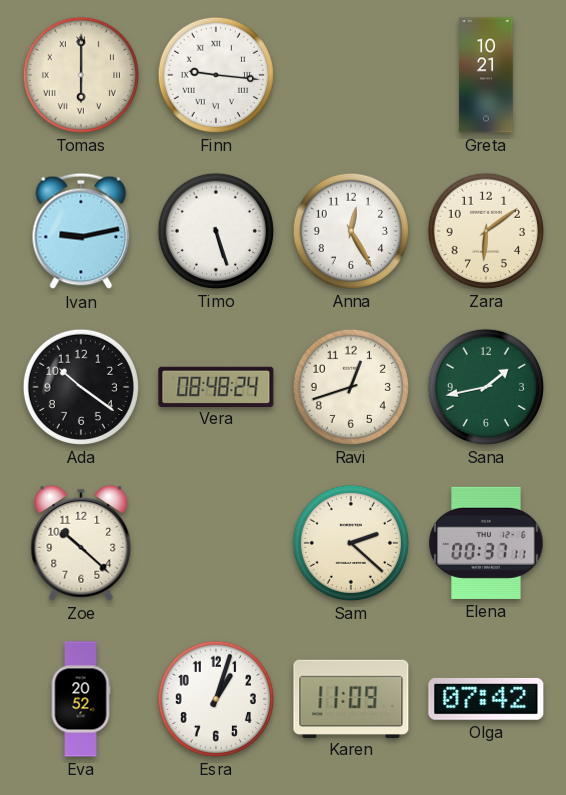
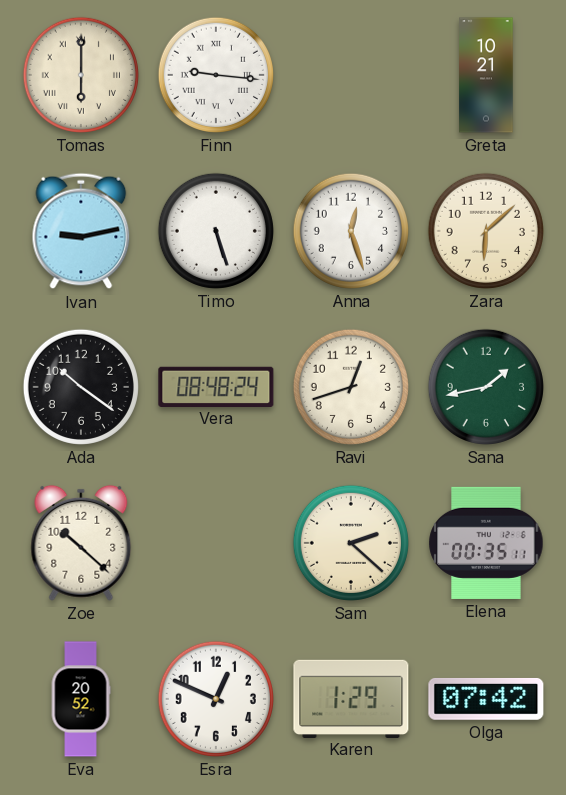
Anna: 12:25 -> 12:27
Zara: 6:09 -> 6:08
Elena: 00:37 -> 00:35
Esra: 1:03 -> 12:49
Karen: 11:09 -> 1:29
